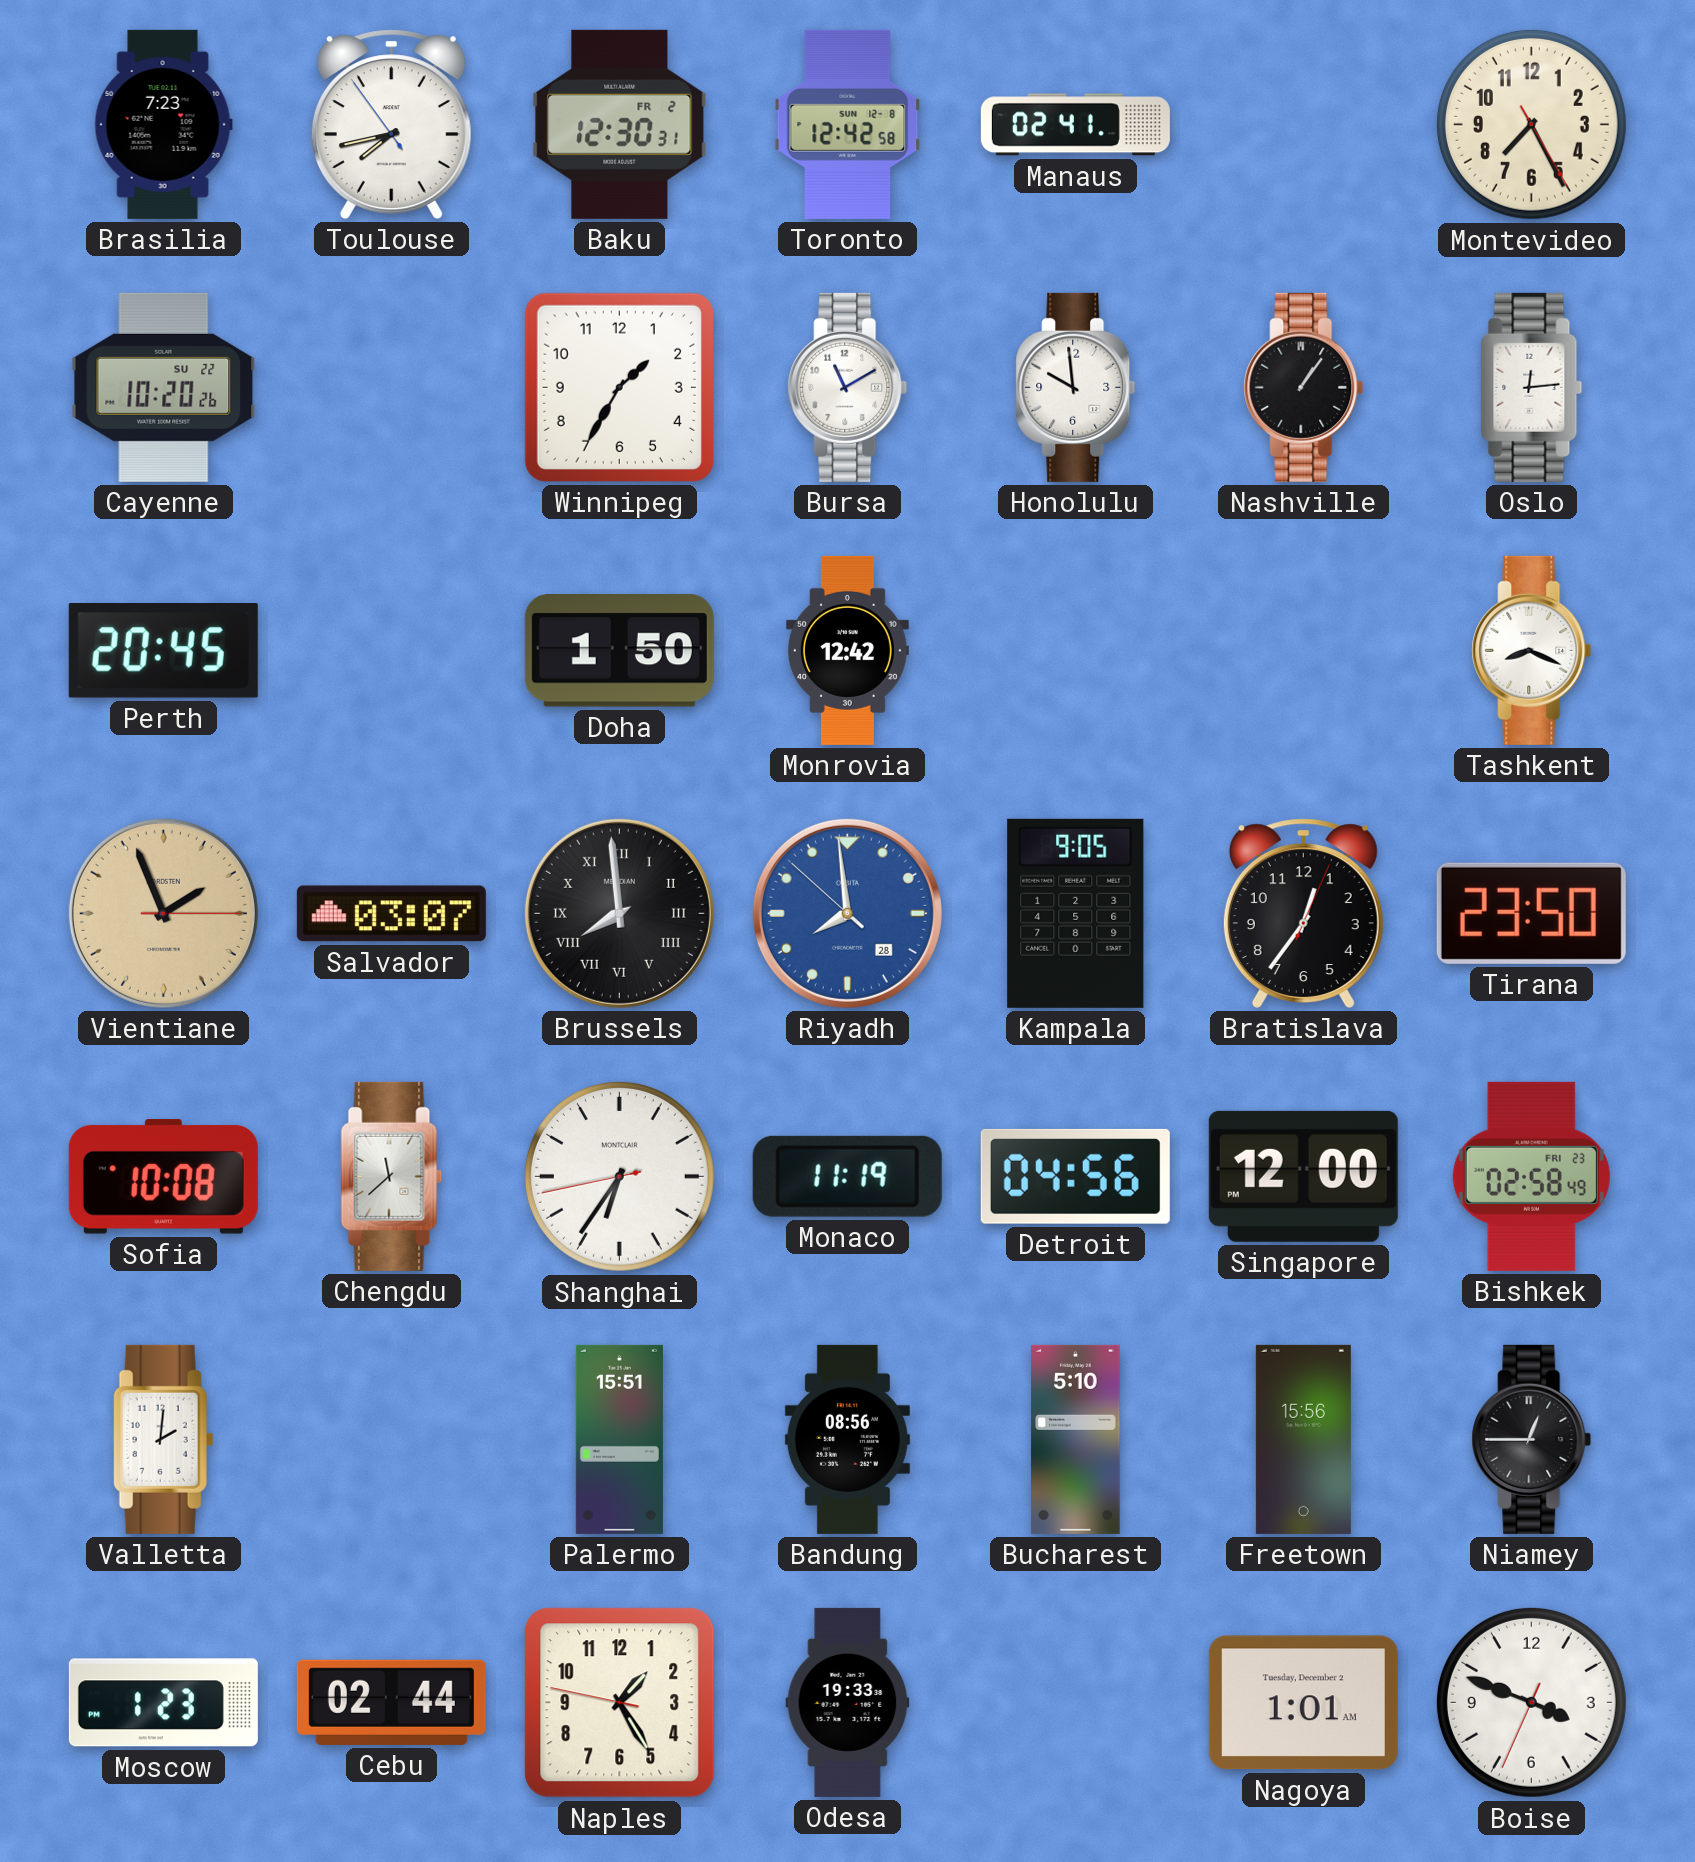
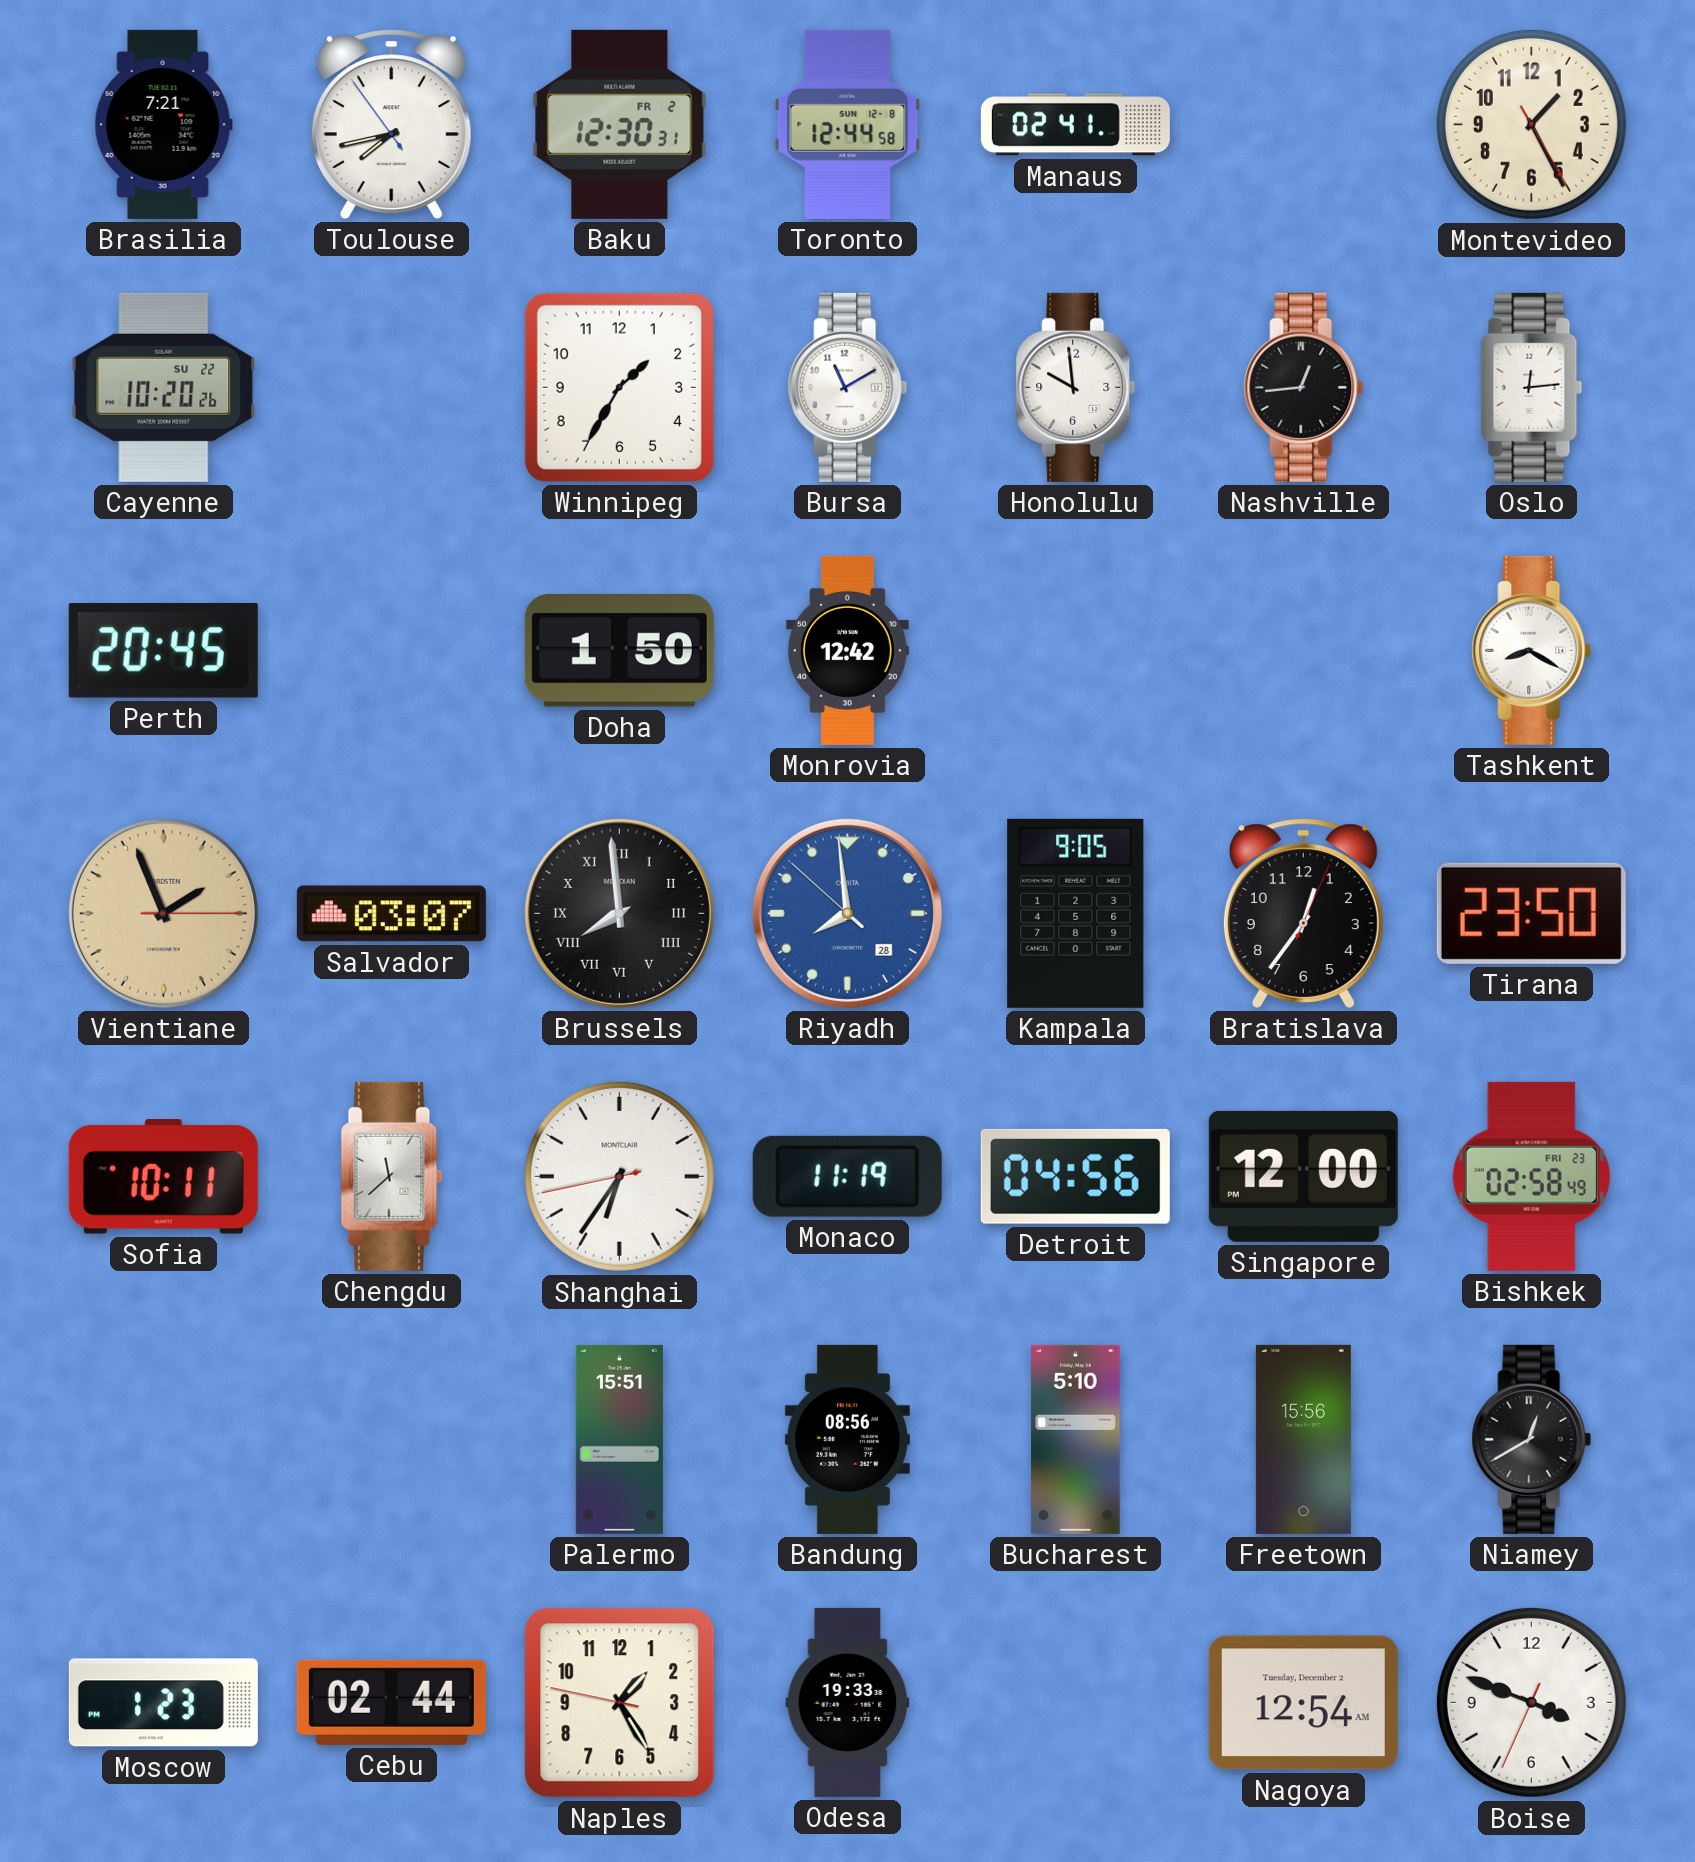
Brasilia: 7:23 -> 7:21
Toronto: 12:42 -> 12:44
Montevideo: 7:25 -> 1:25
Nashville: 1:06 -> 12:44
Tashkent: 8:19 -> 8:20
Sofia: 10:08 -> 10:11
Valletta: 2:01 -> none
Niamey: 12:45 -> 12:40
Nagoya: 1:01 -> 12:54
